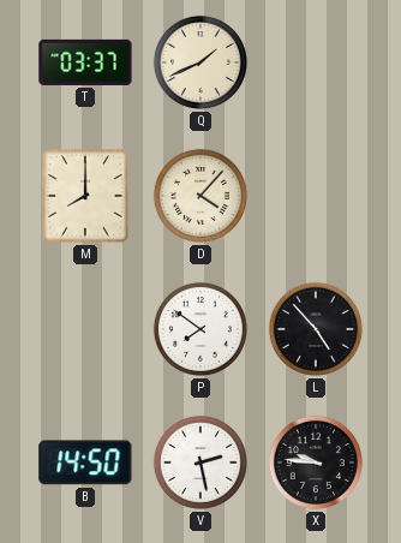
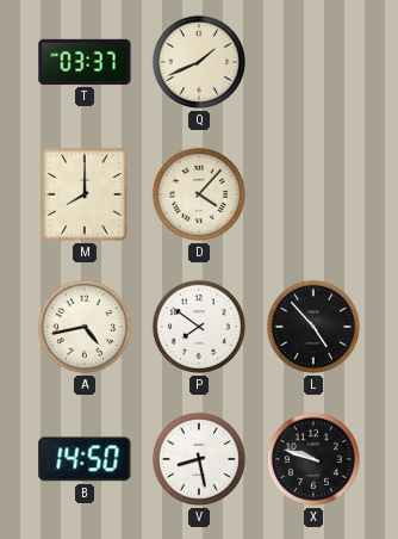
A: none -> 4:43
V: 2:28 -> 8:28
X: 9:46 -> 9:48
